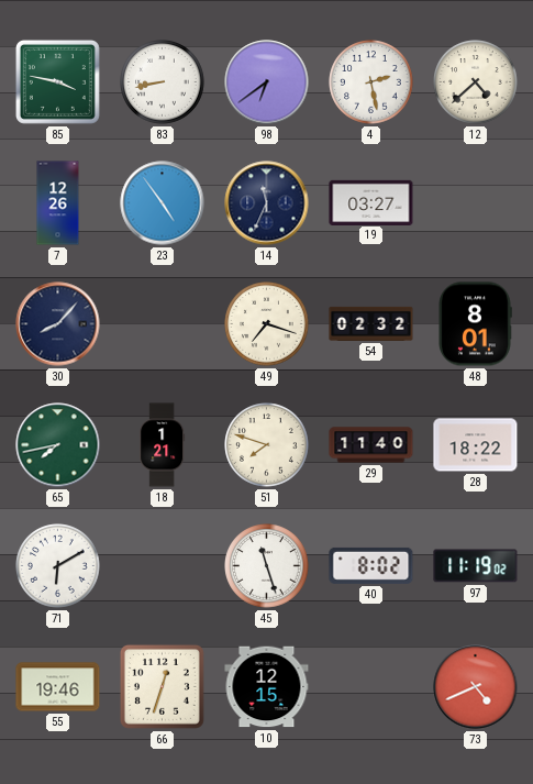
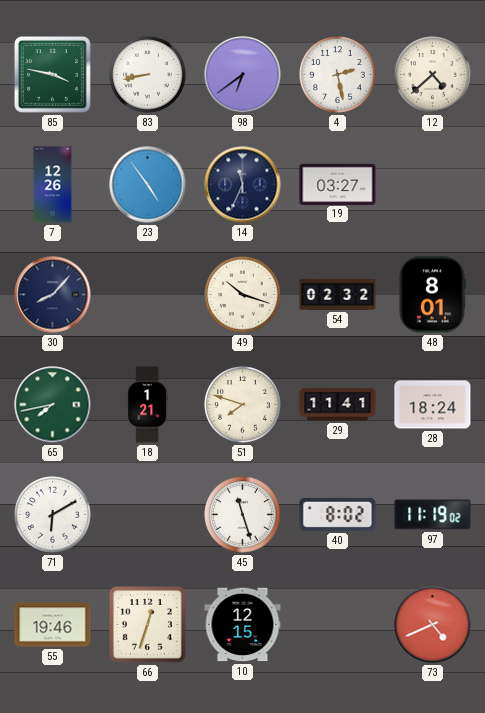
49: 7:18 -> 10:18
29: 11:40 -> 11:41
28: 18:22 -> 18:24
